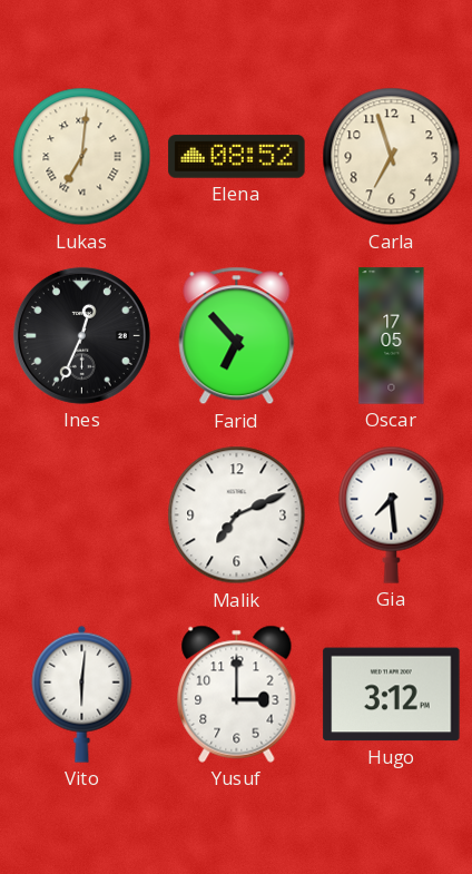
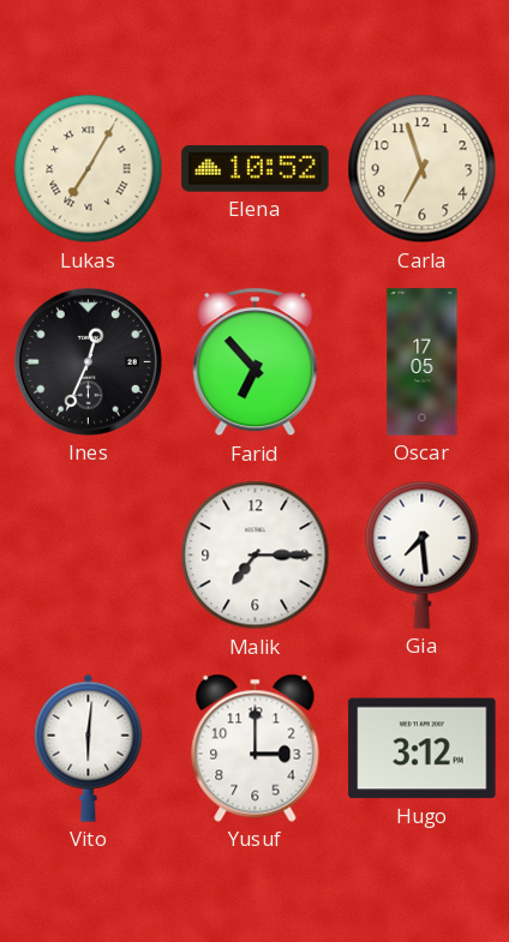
Lukas: 7:01 -> 7:05
Elena: 08:52 -> 10:52
Malik: 7:11 -> 7:15
